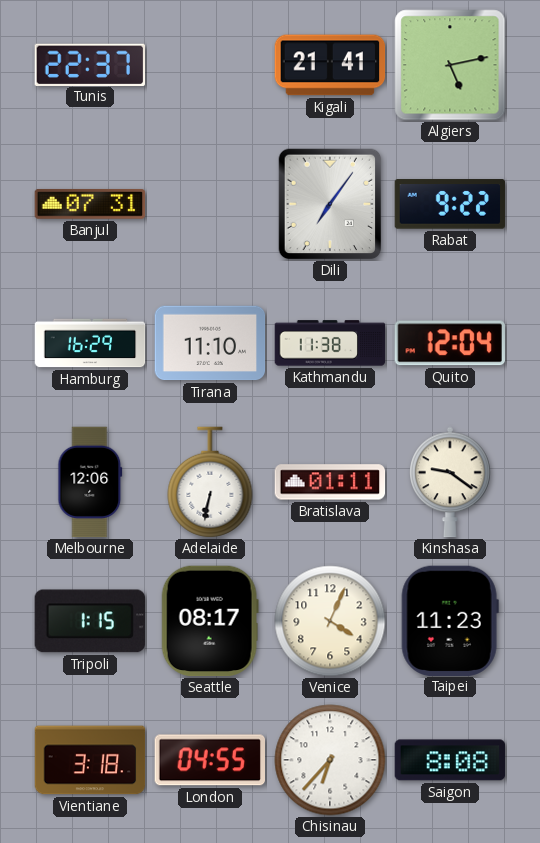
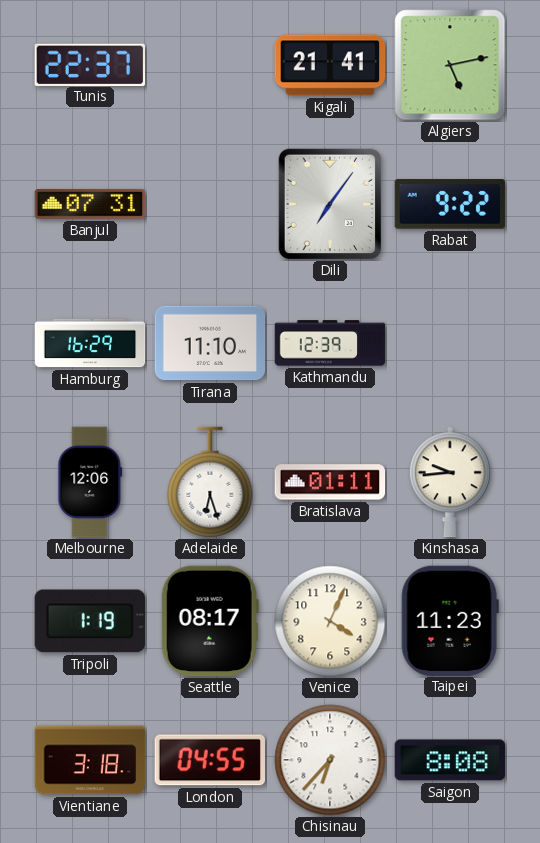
Kathmandu: 11:38 -> 12:39
Quito: 12:04 -> none
Adelaide: 6:32 -> 6:27
Kinshasa: 9:21 -> 9:44
Tripoli: 1:15 -> 1:19
